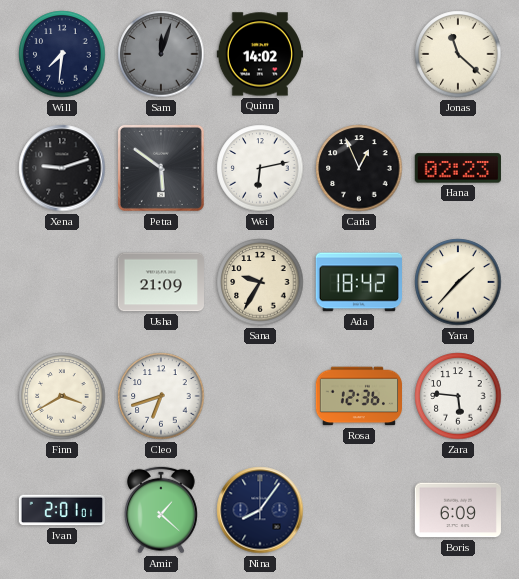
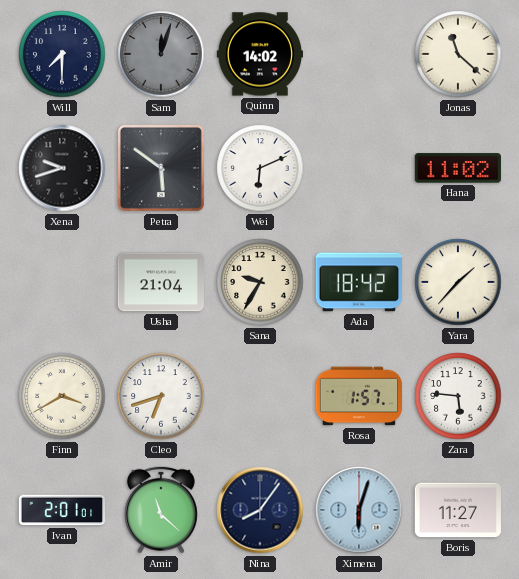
Will: 7:31 -> 7:30
Xena: 9:12 -> 9:42
Wei: 6:13 -> 6:11
Carla: 12:56 -> none
Hana: 02:23 -> 11:02
Usha: 21:09 -> 21:04
Rosa: 12:36 -> 1:57
Amir: 1:22 -> 11:22
Ximena: none -> 6:03
Boris: 6:09 -> 11:27
